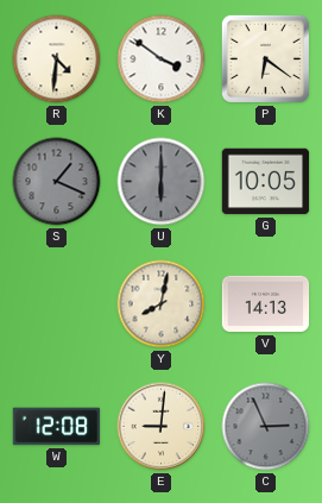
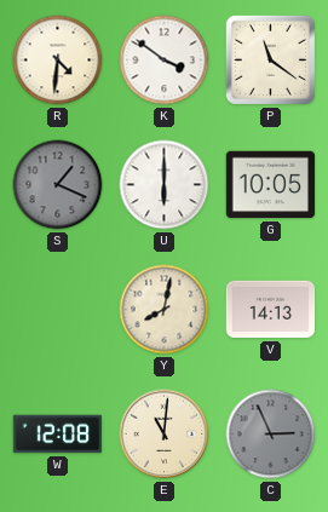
P: 6:21 -> 11:21
U dial: grey -> white
E: 9:01 -> 11:01
